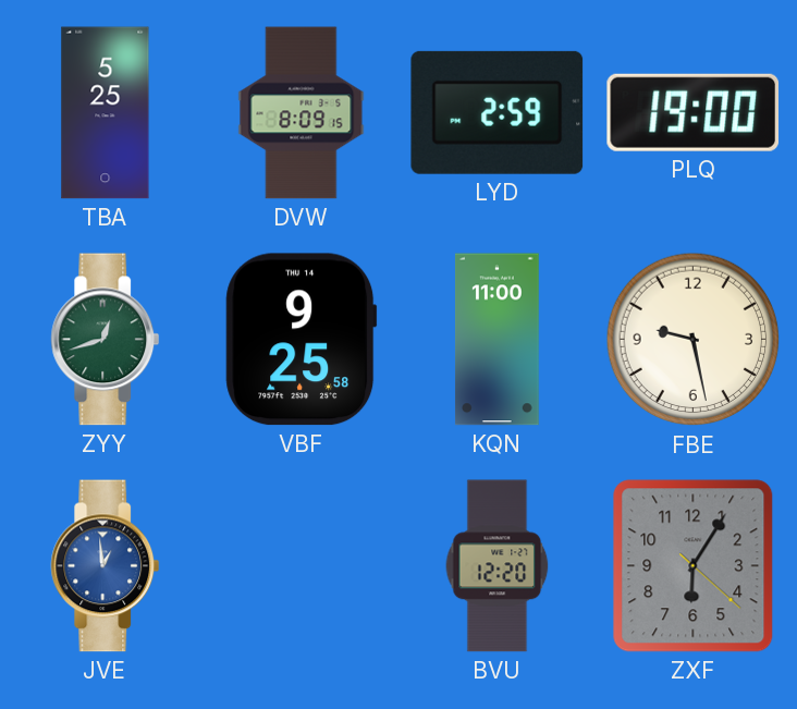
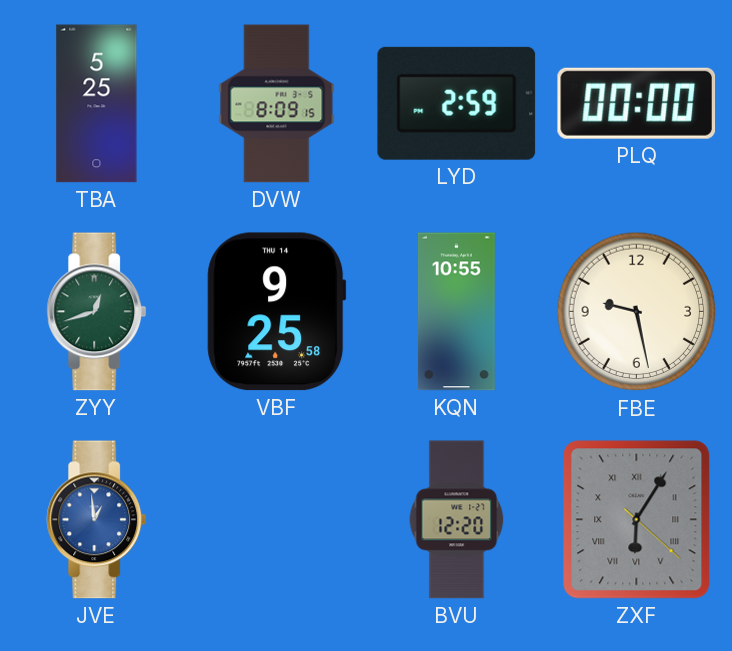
PLQ: 19:00 -> 00:00
KQN: 11:00 -> 10:55
ZXF numerals: Arabic -> Roman
